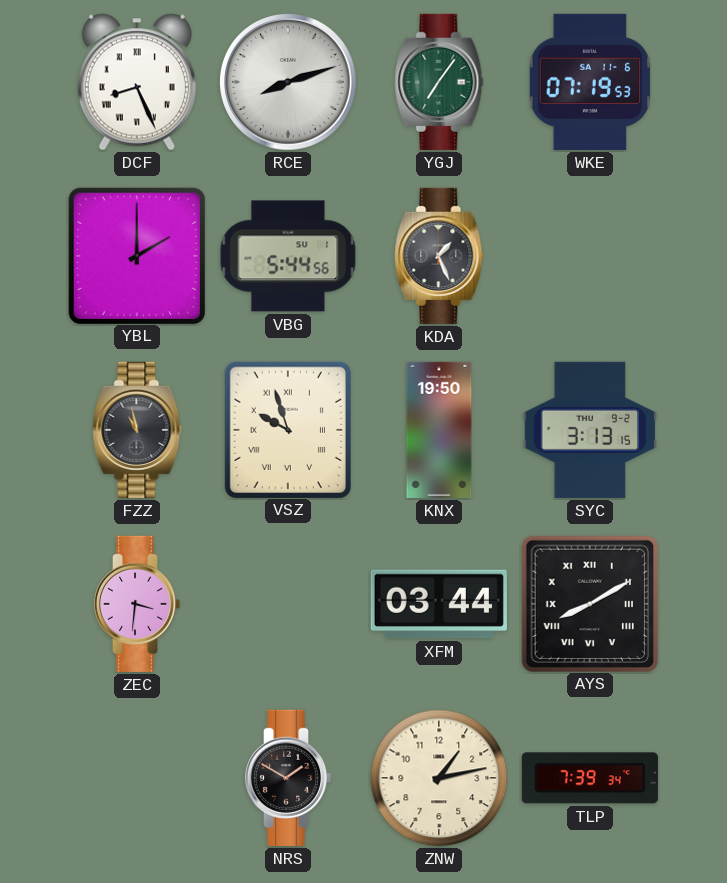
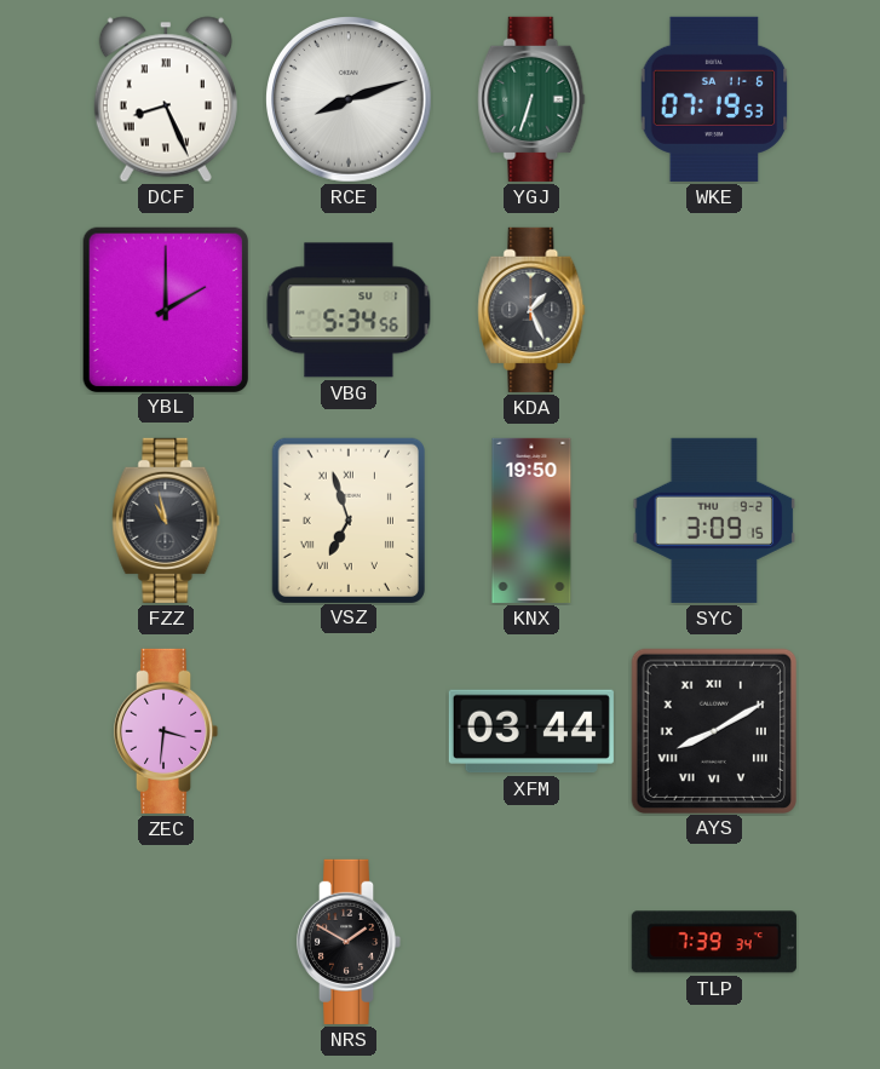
YGJ: 7:06 -> 6:33
VBG: 5:44 -> 5:34
VSZ: 9:57 -> 6:57
SYC: 3:13 -> 3:09
ZNW: 1:13 -> none
